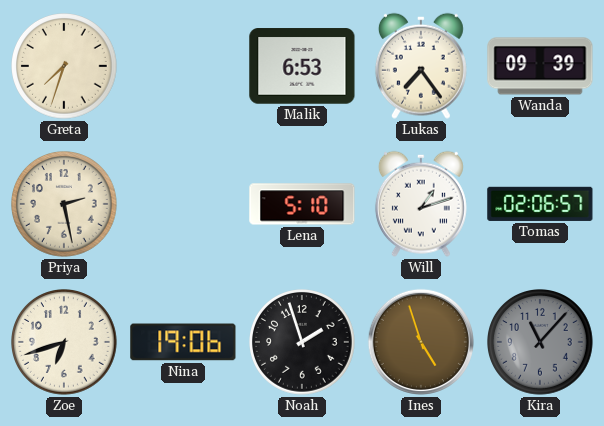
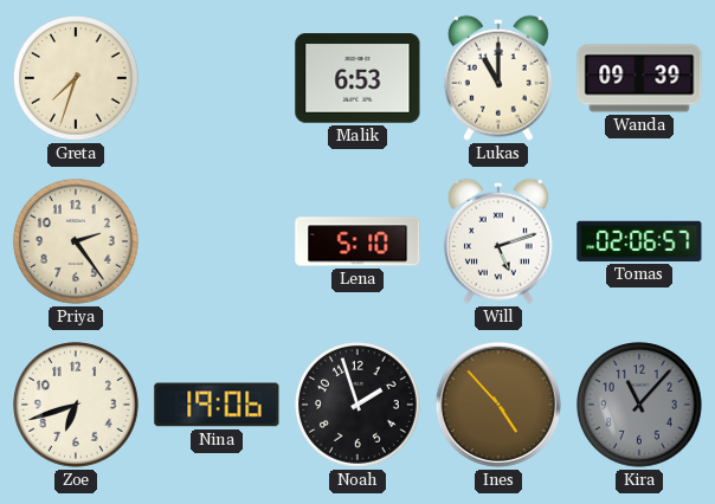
Lukas: 7:24 -> 11:00
Priya: 2:28 -> 2:24
Will: 1:12 -> 5:12
Ines: 4:57 -> 4:53
